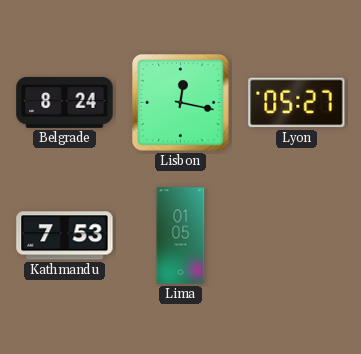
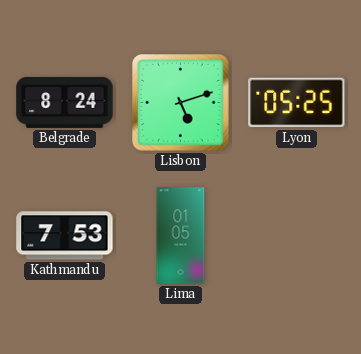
Lisbon: 12:17 -> 5:12
Lyon: 05:27 -> 05:25
